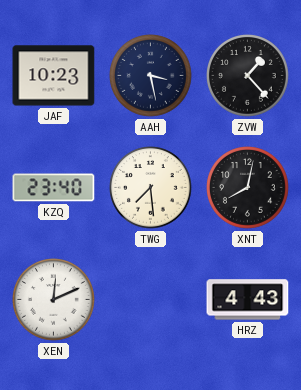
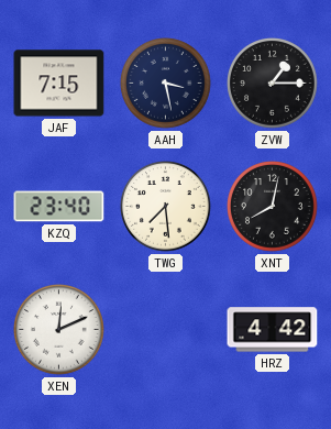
JAF: 10:23 -> 7:15
ZVW: 1:23 -> 1:15
HRZ: 4:43 -> 4:42
